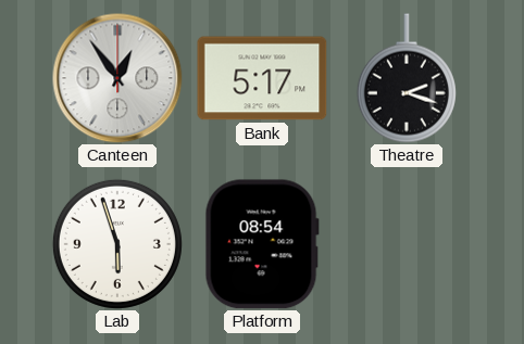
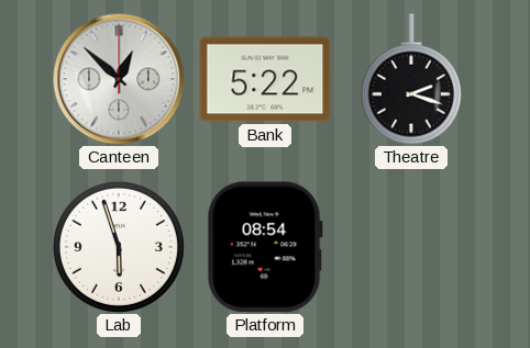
Canteen: 12:54 -> 12:52
Bank: 5:17 -> 5:22
